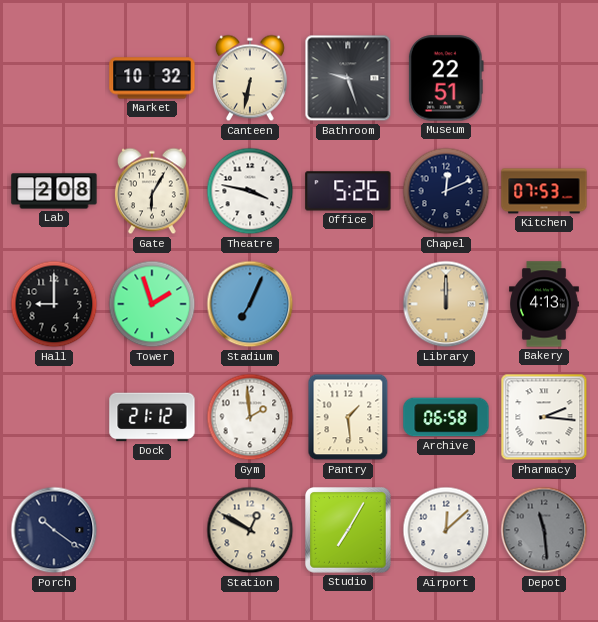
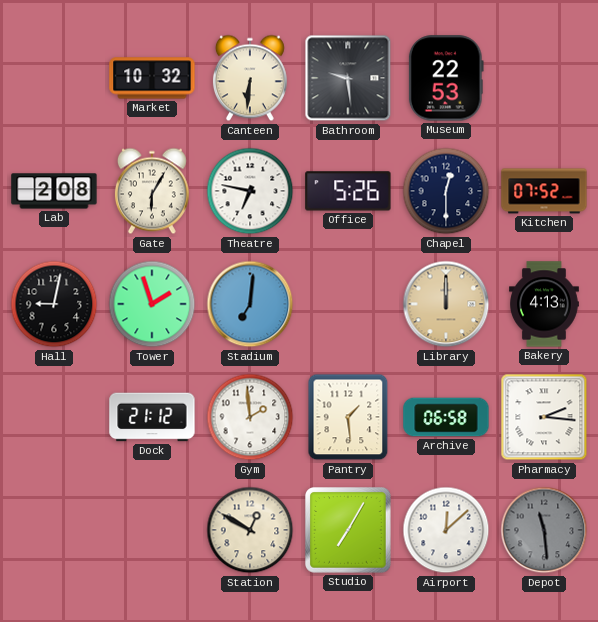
Canteen: 6:32 -> 6:31
Bathroom: 9:27 -> 9:29
Museum: 22:51 -> 22:53
Theatre: 3:47 -> 6:47
Chapel: 12:11 -> 12:30
Kitchen: 07:53 -> 07:52
Hall: 9:00 -> 9:02
Stadium: 7:04 -> 7:01
Porch: 10:21 -> none
